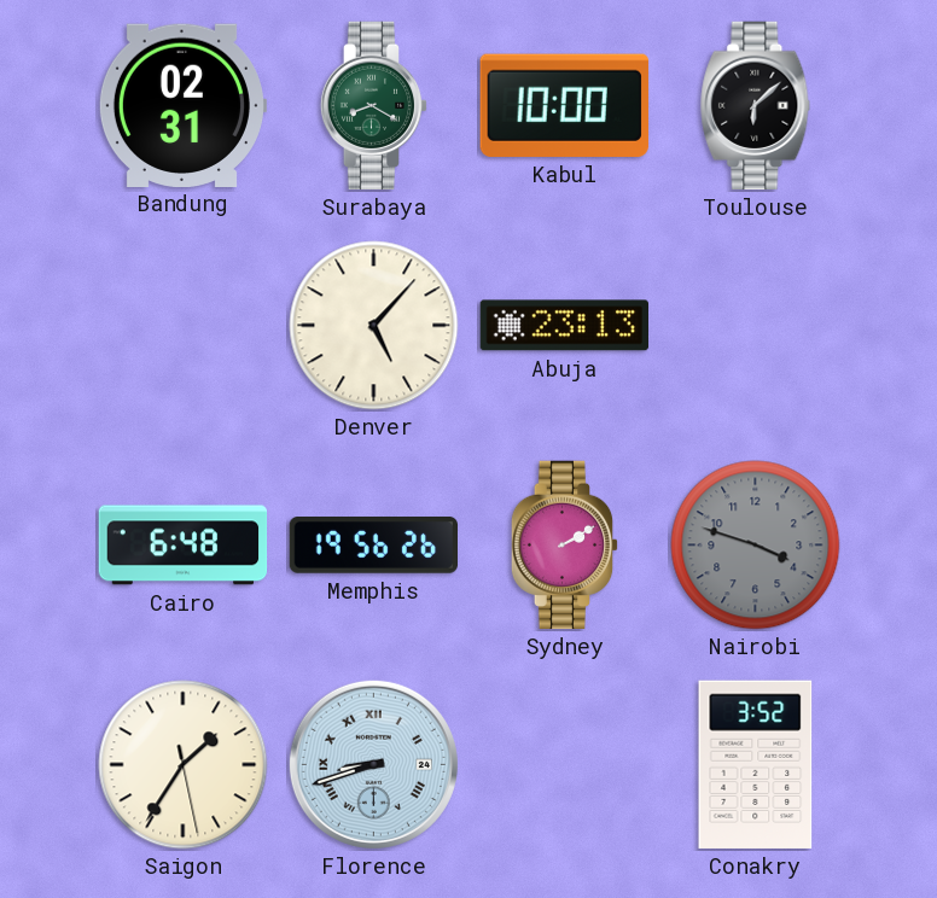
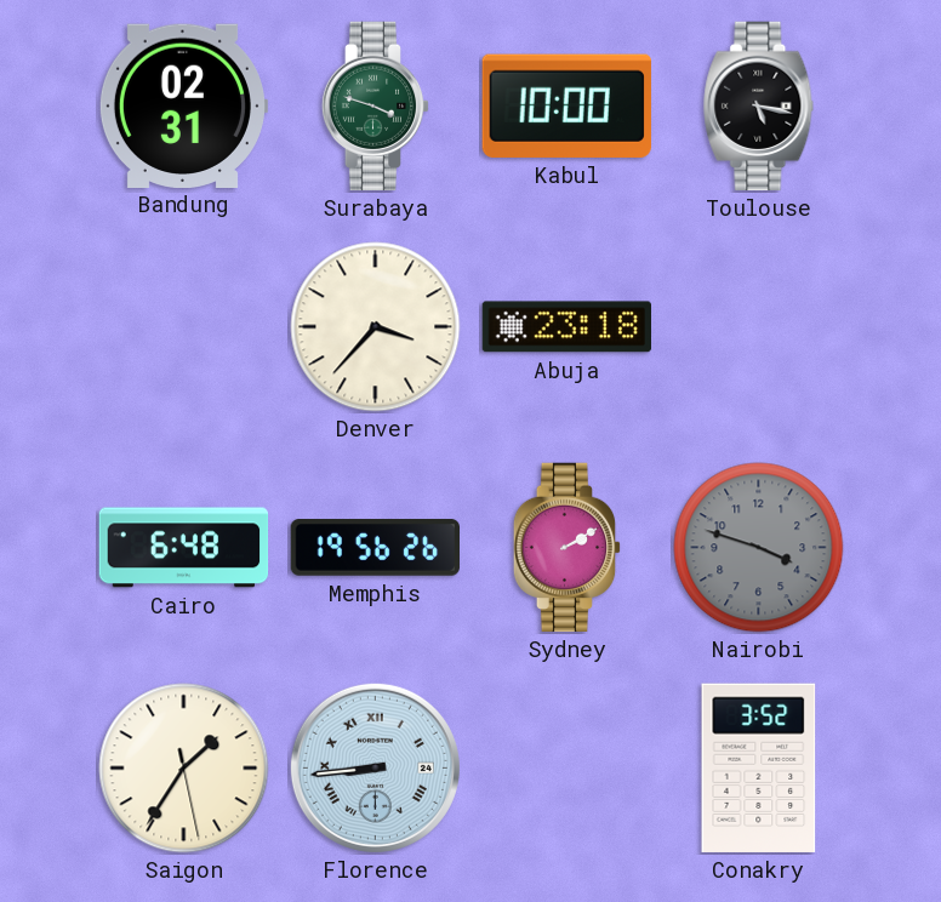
Surabaya: 8:20 -> 3:48
Toulouse: 6:08 -> 5:17
Denver: 5:07 -> 3:37
Abuja: 23:13 -> 23:18
Florence: 8:42 -> 8:44
